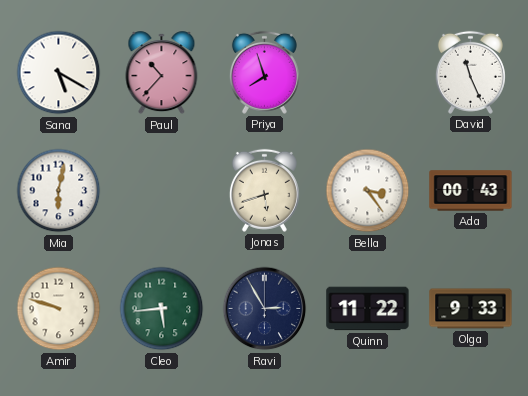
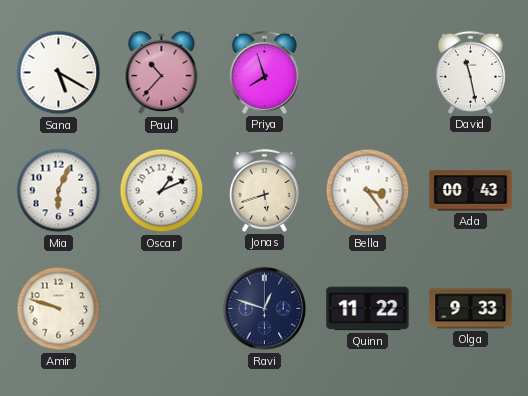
David: 11:26 -> 11:28
Mia: 6:02 -> 6:04
Oscar: none -> 1:11
Cleo: 5:44 -> none
Ravi: 2:55 -> 12:48
